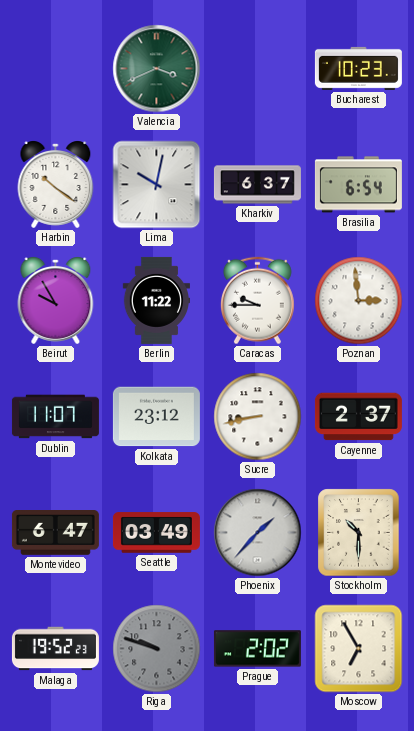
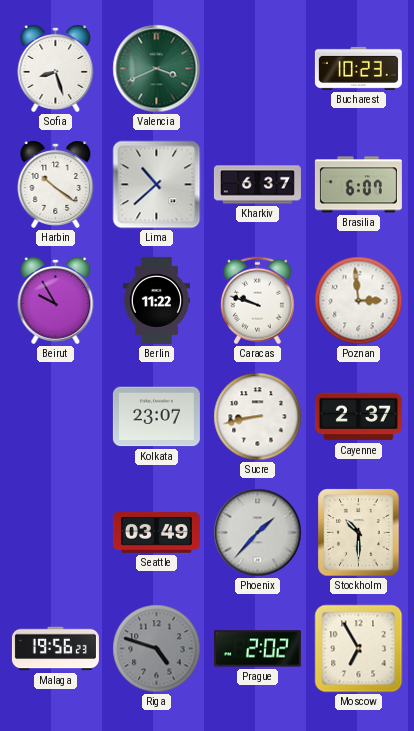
Sofia: none -> 8:27
Lima: 10:02 -> 10:38
Brasilia: 6:54 -> 6:07
Caracas: 9:45 -> 9:48
Dublin: 11:07 -> none
Kolkata: 23:12 -> 23:07
Montevideo: 6:47 -> none
Malaga: 19:52 -> 19:56
Riga: 9:48 -> 4:48
